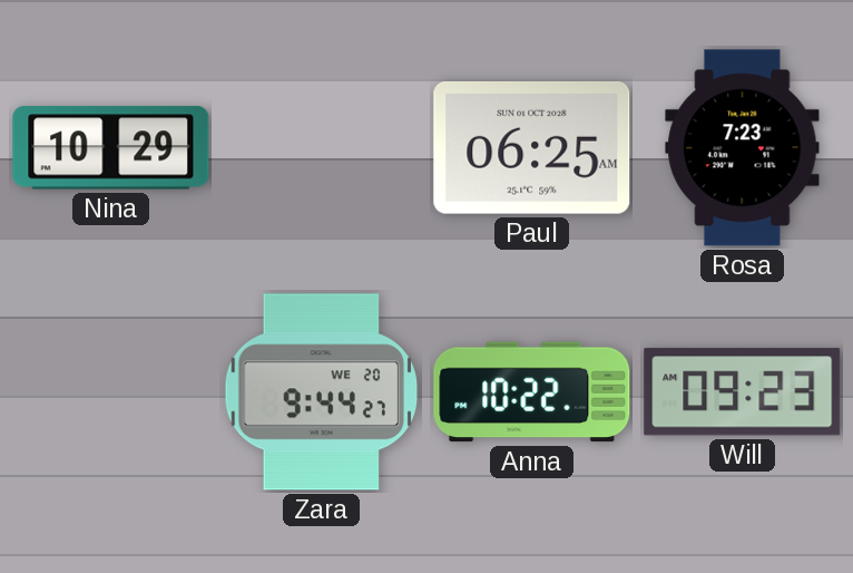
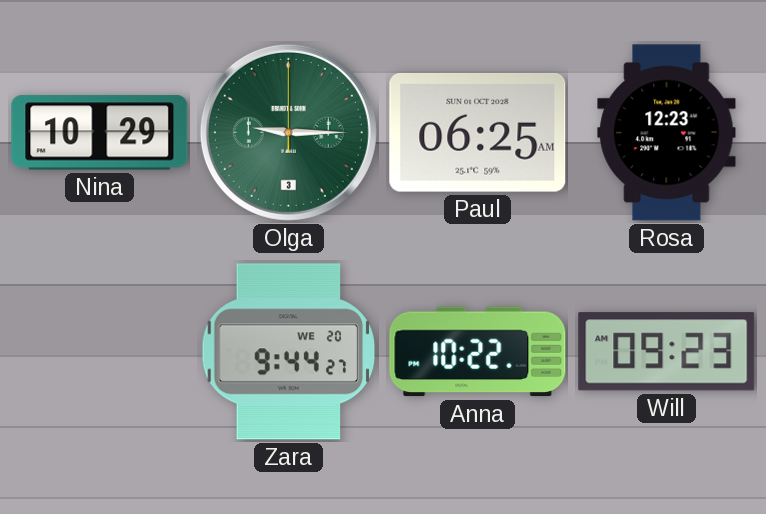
Olga: none -> 9:15
Rosa: 7:23 -> 12:23
